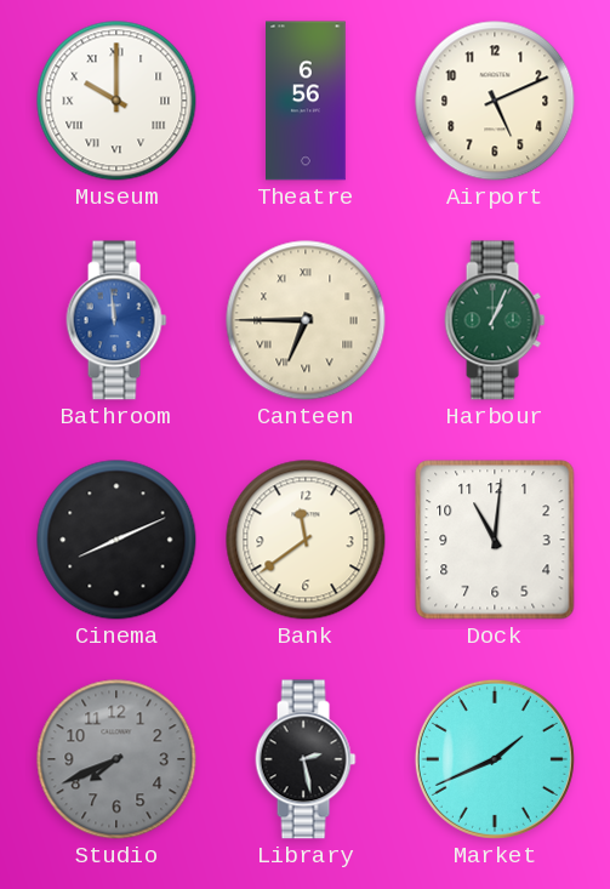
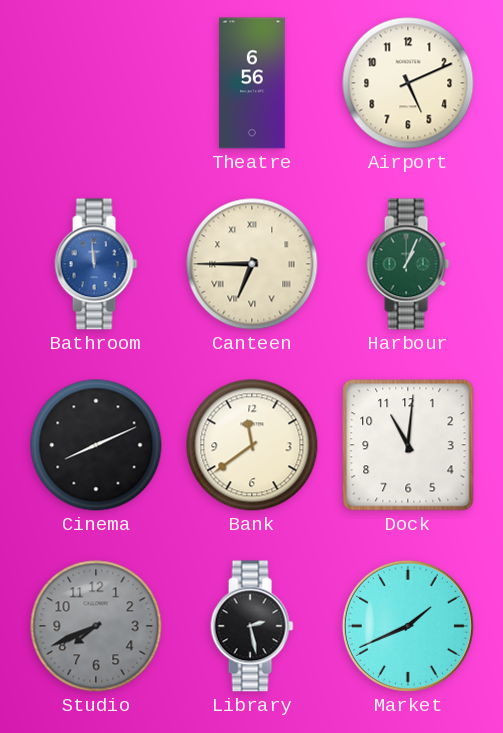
Museum: 10:00 -> none
